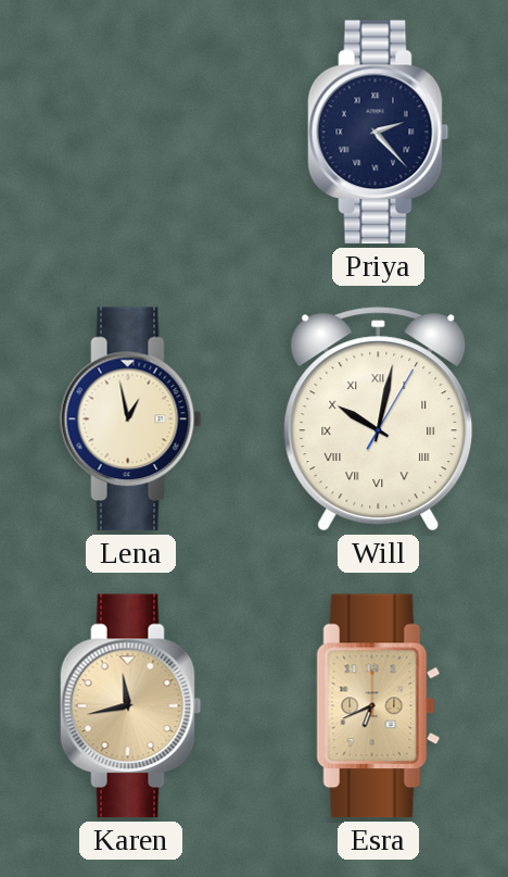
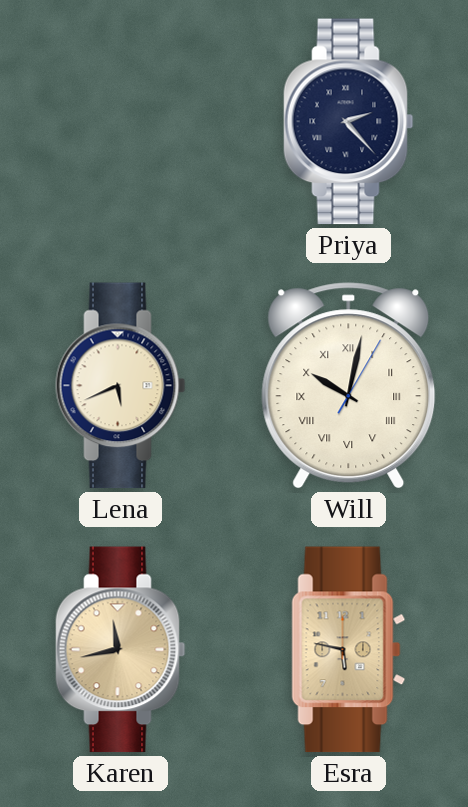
Lena: 12:58 -> 5:41
Esra: 6:41 -> 5:47
